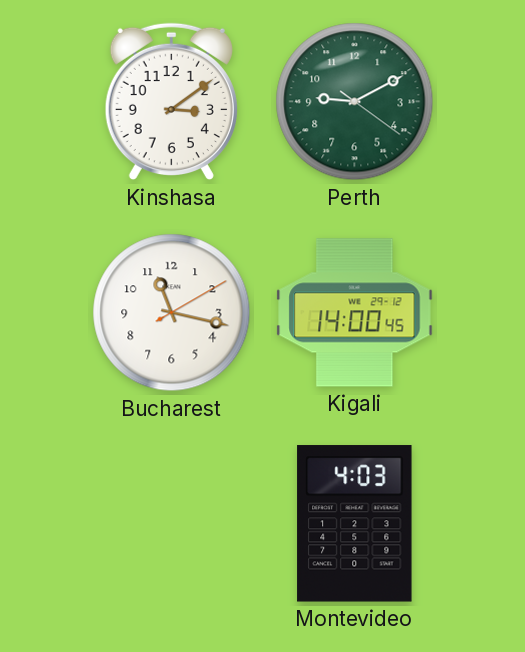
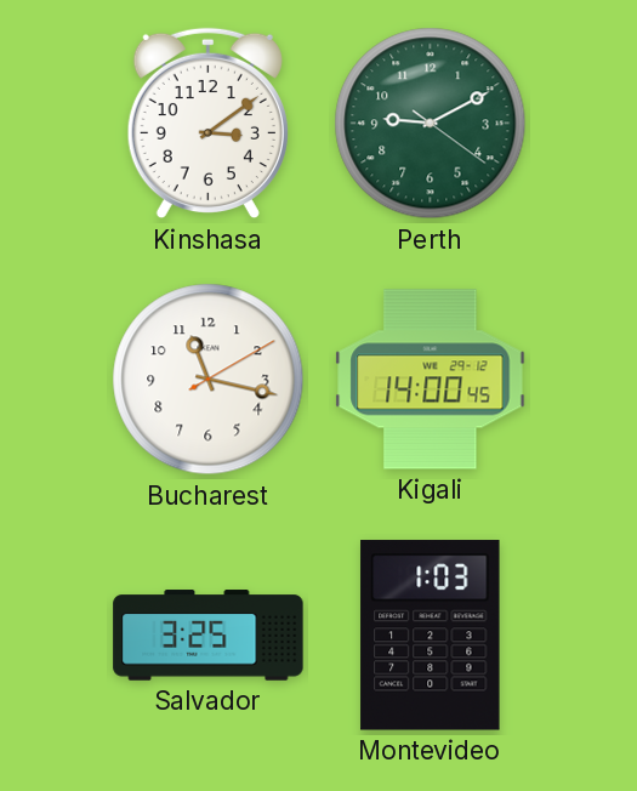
Salvador: none -> 3:25
Montevideo: 4:03 -> 1:03
